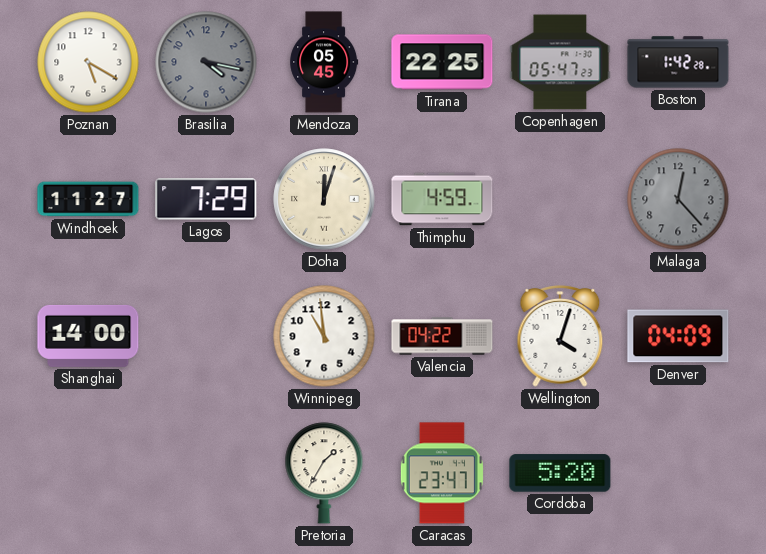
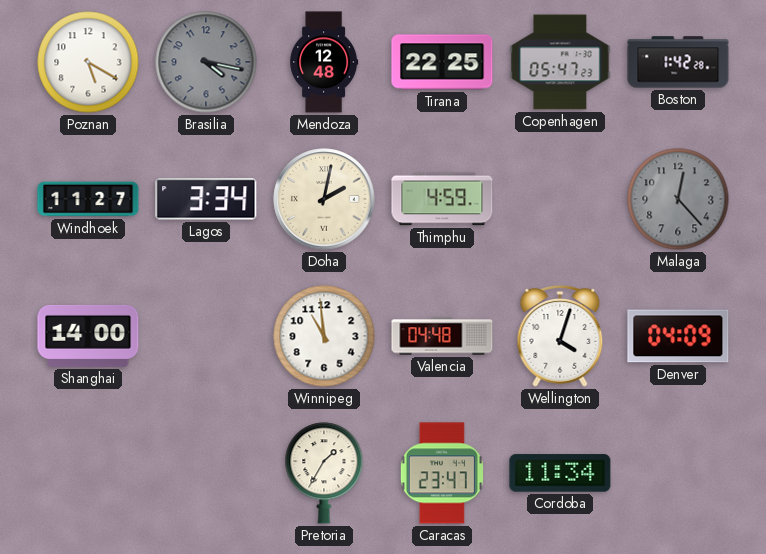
Mendoza: 05:45 -> 12:48
Lagos: 7:29 -> 3:34
Doha: 12:03 -> 2:02
Valencia: 04:22 -> 04:48
Cordoba: 5:20 -> 11:34
